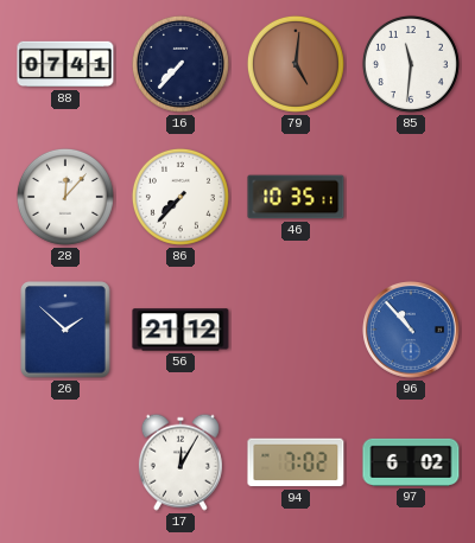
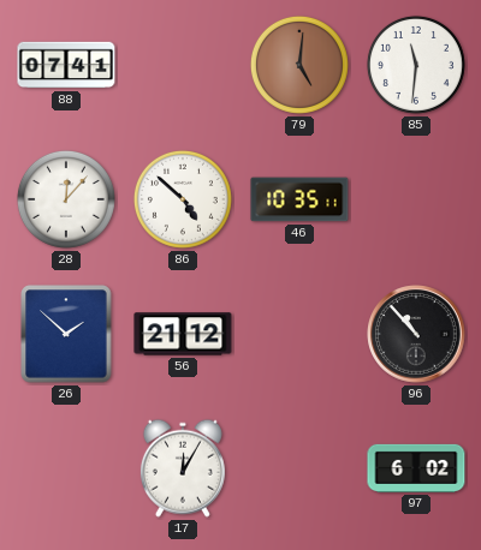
16: 7:37 -> none
86: 7:37 -> 4:52
96 dial: blue -> black
94: 7:02 -> none
